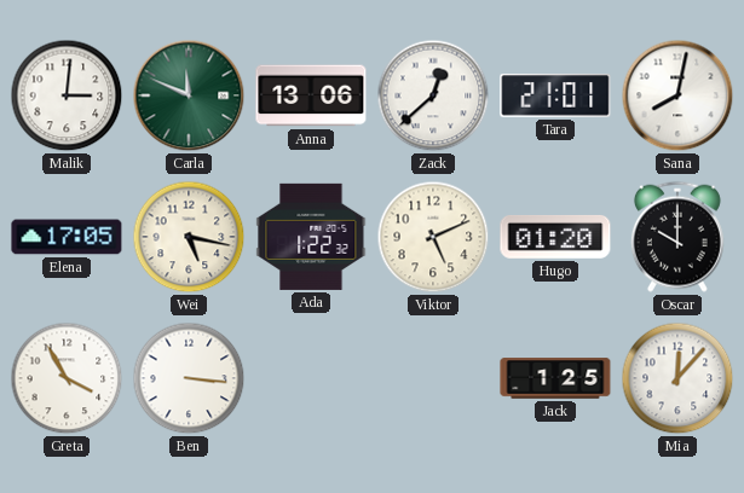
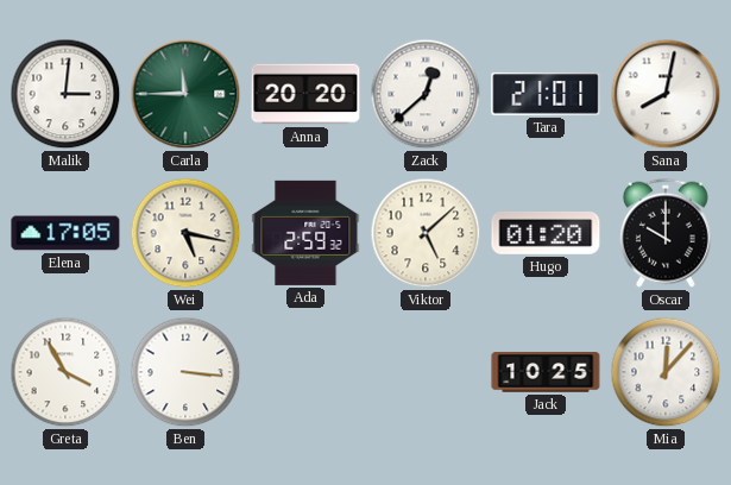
Carla: 11:49 -> 11:45
Anna: 13:06 -> 20:20
Ada: 1:22 -> 2:59
Viktor: 5:11 -> 5:08
Jack: 1:25 -> 10:25
